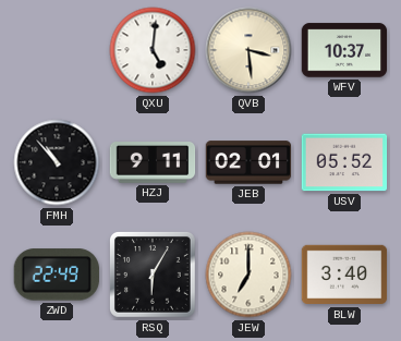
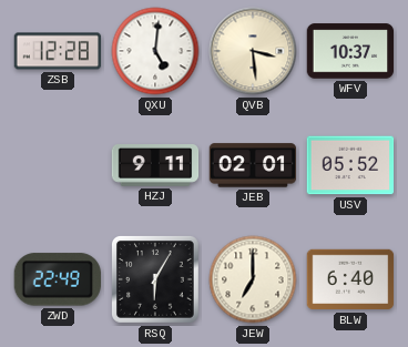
ZSB: none -> 12:28
FMH: 10:53 -> none
BLW: 3:40 -> 6:40
